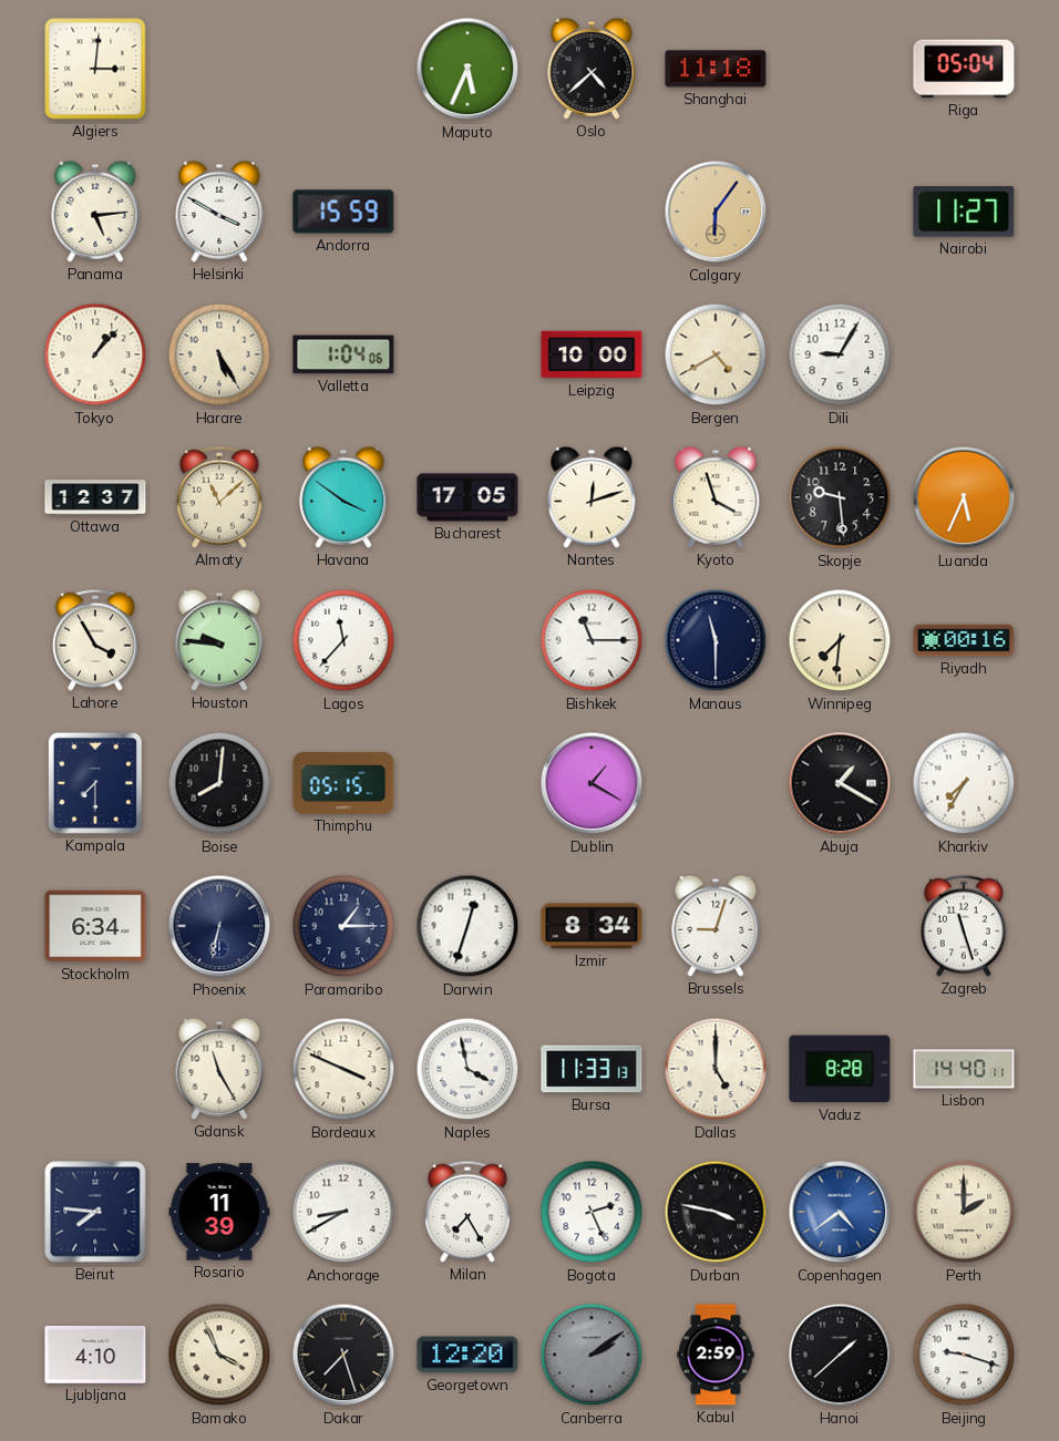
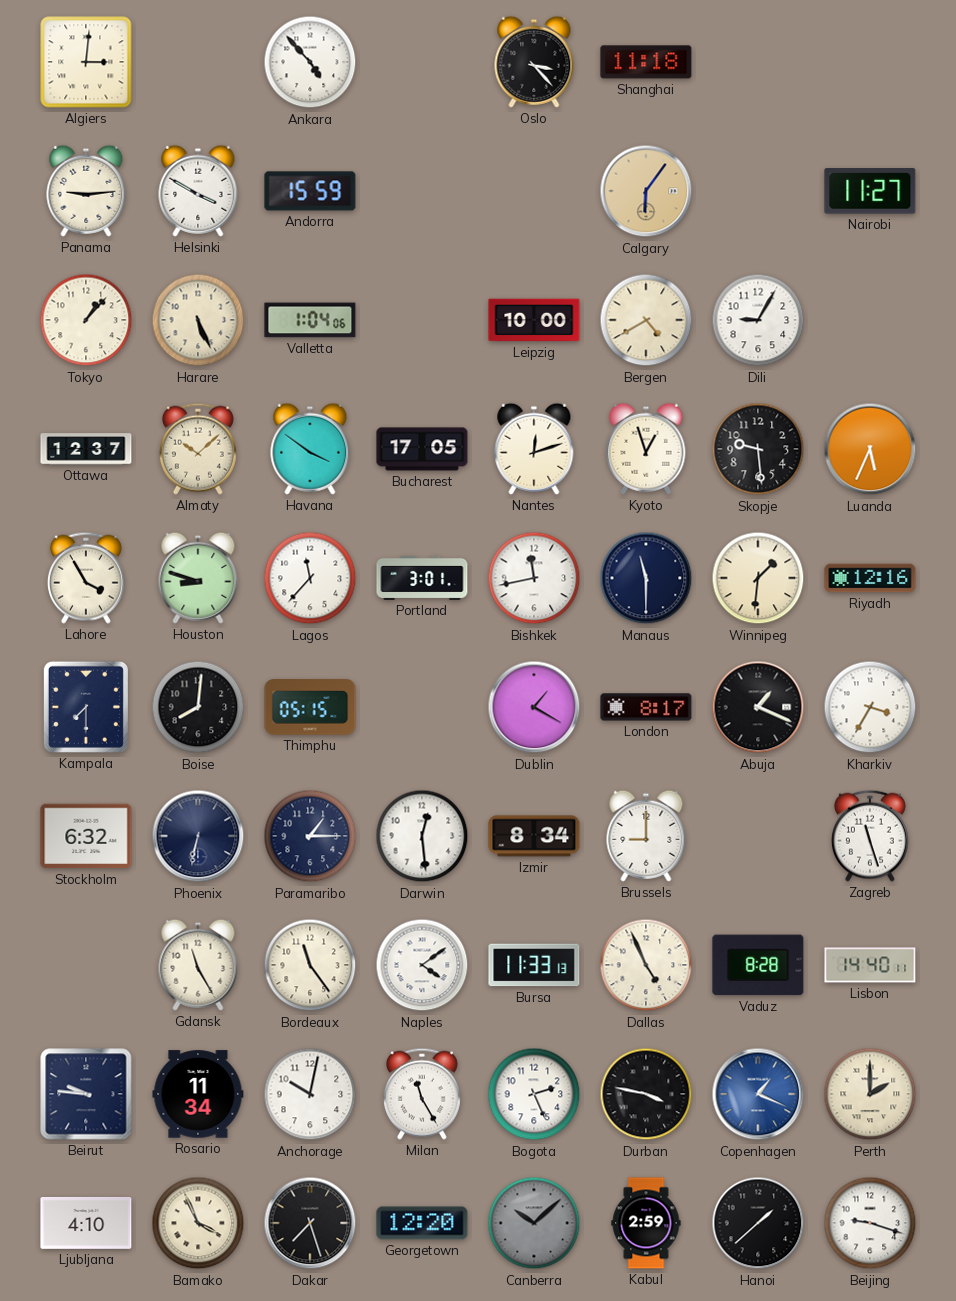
Ankara: none -> 4:53
Maputo: 5:34 -> none
Oslo: 4:38 -> 3:23
Riga: 05:04 -> none
Panama: 5:14 -> 9:14
Harare: 5:25 -> 5:26
Almaty: 11:08 -> 10:08
Kyoto: 3:57 -> 12:57
Houston: 9:46 -> 8:48
Portland: none -> 3:01
Bishkek: 11:15 -> 11:43
Winnipeg: 7:31 -> 1:31
Riyadh: 00:16 -> 12:16
London: none -> 8:17
Abuja: 1:20 -> 1:19
Kharkiv: 7:35 -> 3:35
Stockholm: 6:34 -> 6:32
Darwin: 12:33 -> 12:29
Brussels: 9:03 -> 9:00
Bordeaux: 3:49 -> 11:24
Naples: 3:58 -> 4:09
Dallas: 5:00 -> 4:56
Beirut: 7:46 -> 9:46
Rosario: 11:39 -> 11:34
Anchorage: 8:40 -> 10:02
Milan: 7:25 -> 11:25
Copenhagen: 4:39 -> 1:19
Canberra: 2:09 -> 10:08
